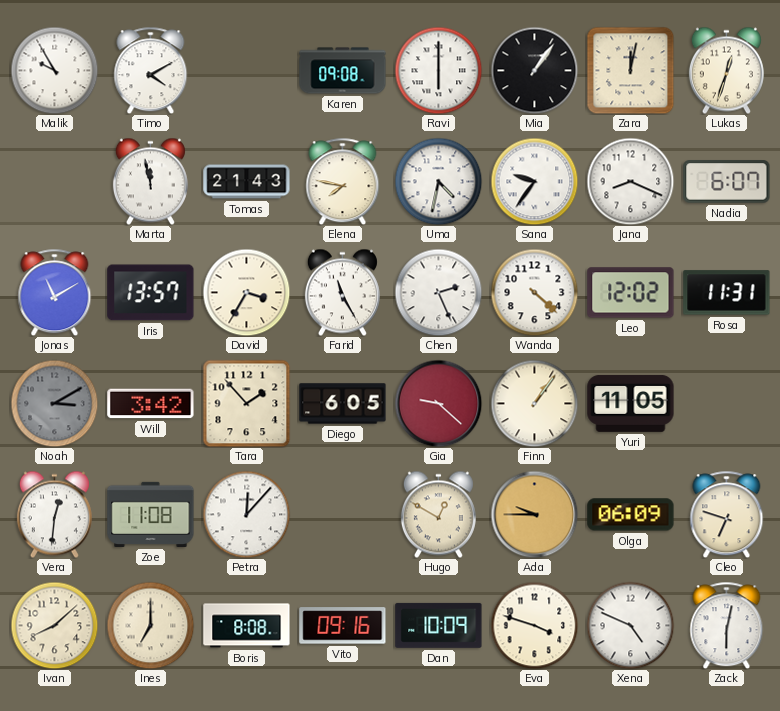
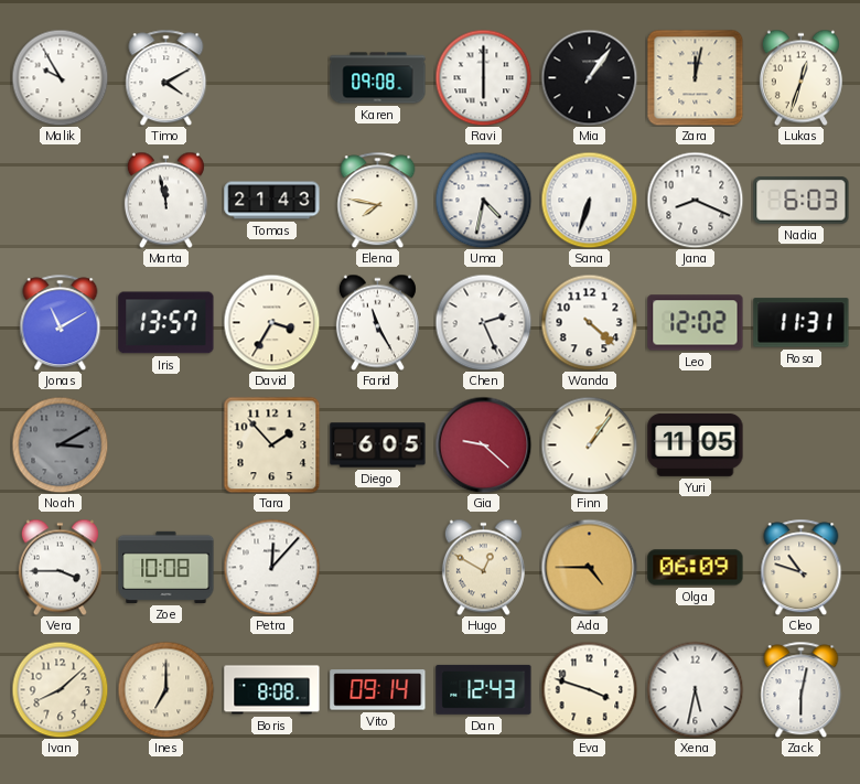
Sana: 9:36 -> 6:33
Nadia: 6:07 -> 6:03
Will: 3:42 -> none
Vera: 12:31 -> 3:45
Zoe: 11:08 -> 10:08
Ada: 9:45 -> 4:45
Cleo: 6:48 -> 10:48
Vito: 09:16 -> 09:14
Dan: 10:09 -> 12:43
Xena: 4:49 -> 5:32
